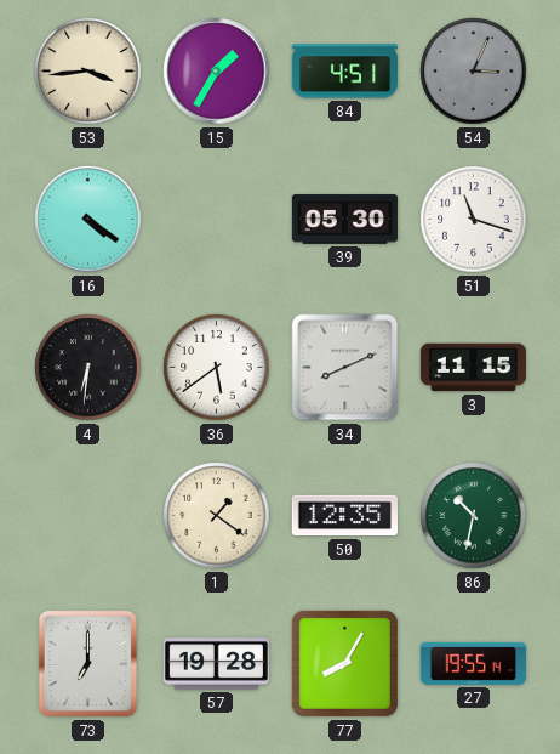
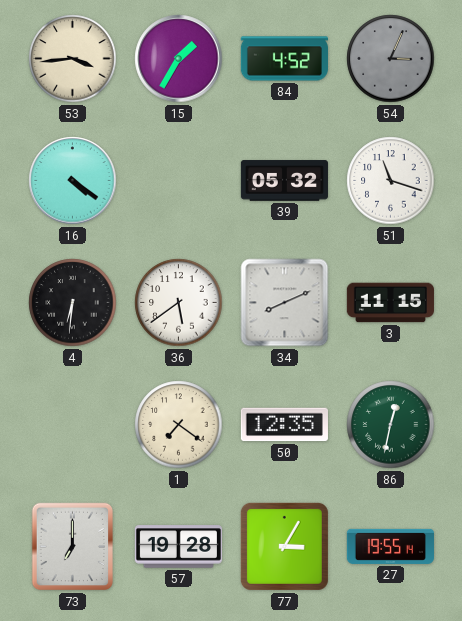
84: 4:51 -> 4:52
39: 05:30 -> 05:32
1: 1:21 -> 7:21
86: 10:32 -> 12:32
77: 8:05 -> 3:05
